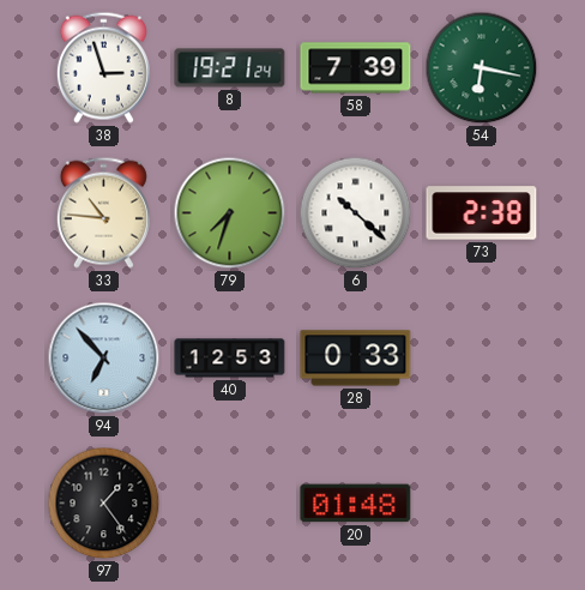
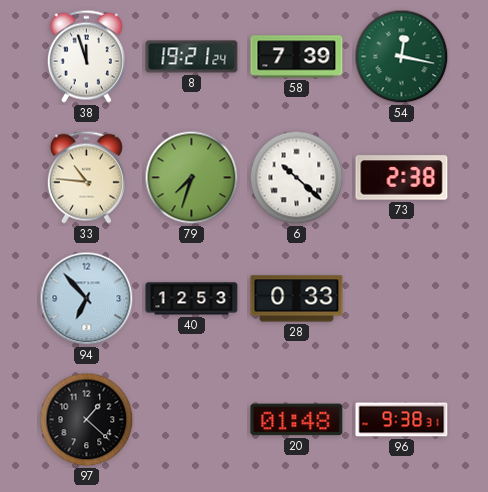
38: 2:57 -> 11:57
54: 6:17 -> 12:17
97: 1:24 -> 1:22
96: none -> 9:38
